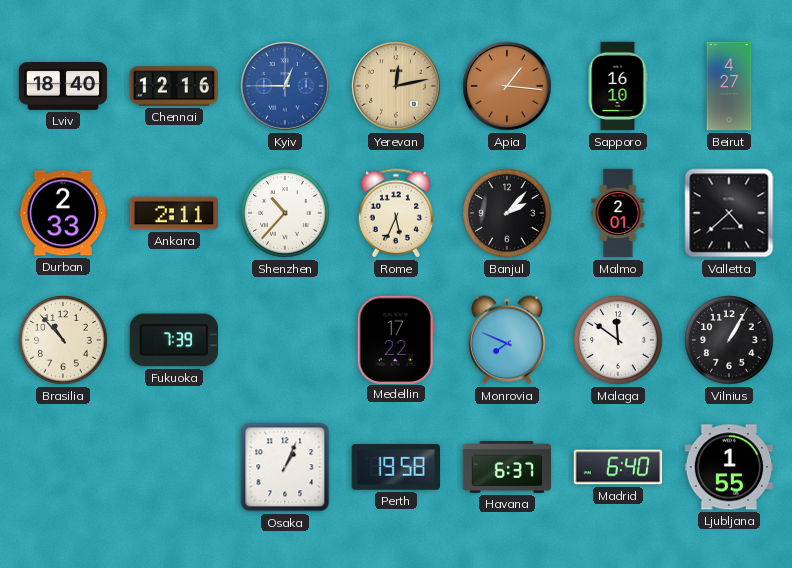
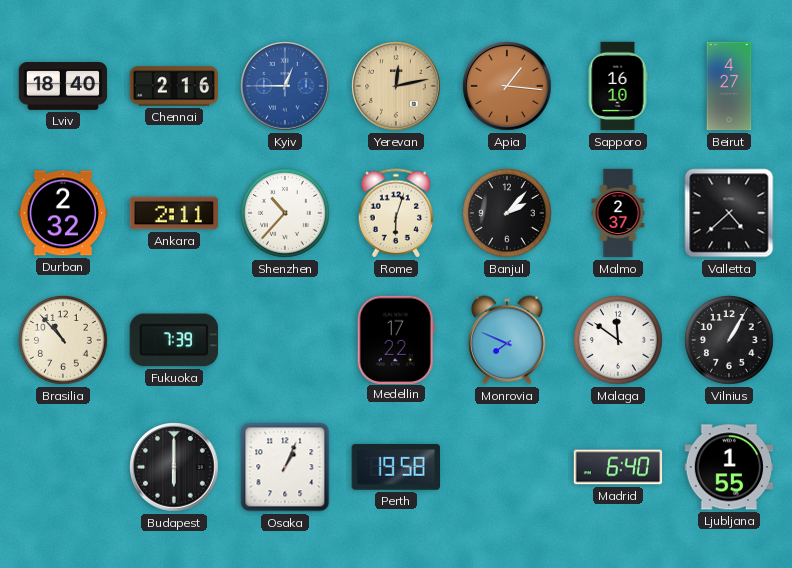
Chennai: 12:16 -> 2:16
Durban: 2:33 -> 2:32
Rome: 5:34 -> 6:03
Malmo: 2:01 -> 2:37
Budapest: none -> 6:00
Havana: 6:37 -> none
